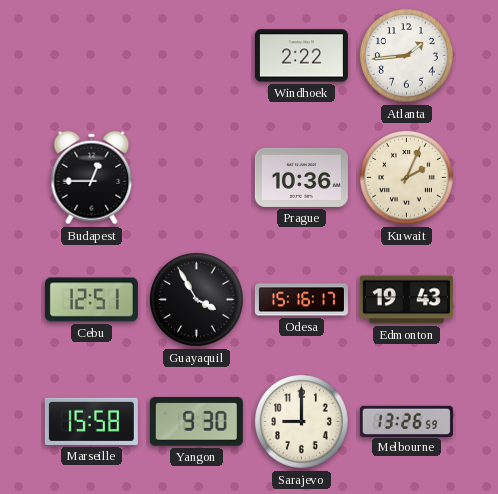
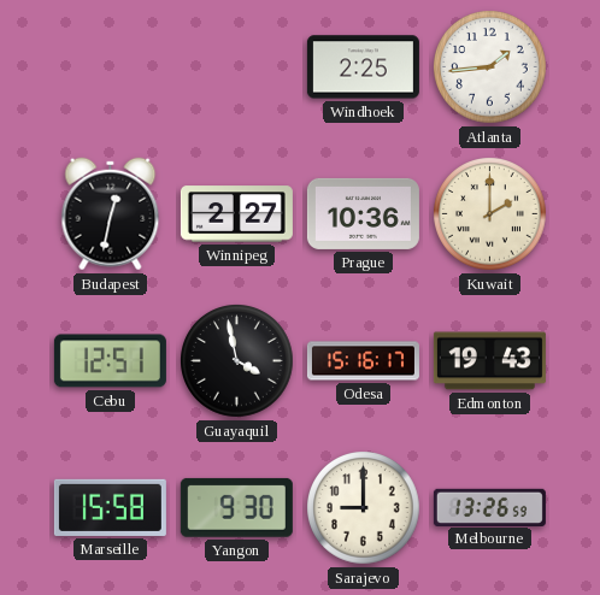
Windhoek: 2:22 -> 2:25
Budapest: 12:45 -> 12:32
Winnipeg: none -> 2:27
Kuwait: 2:04 -> 2:00
Guayaquil: 3:55 -> 3:58
